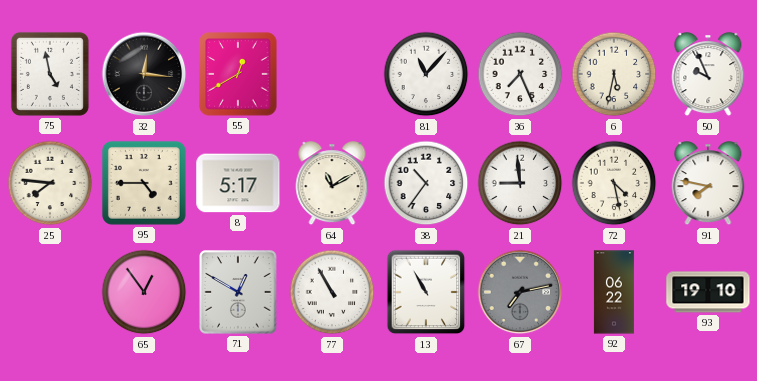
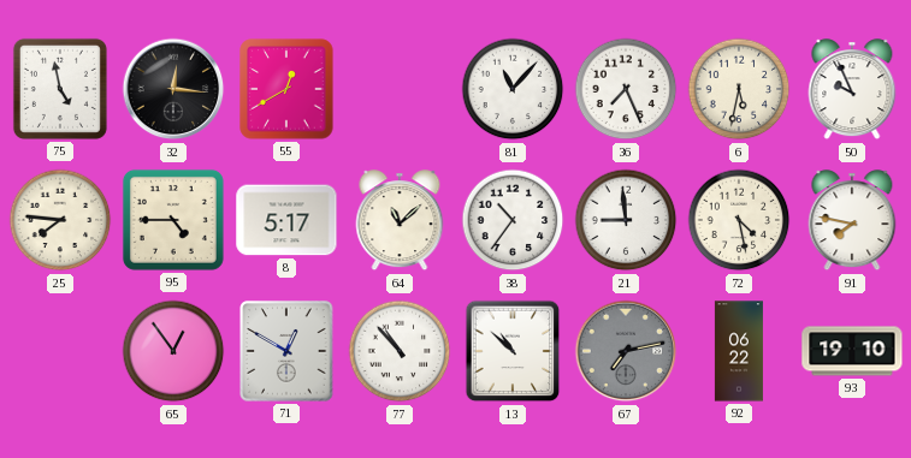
64: 11:10 -> 11:08
77: 10:55 -> 10:53
13: 10:55 -> 10:52
